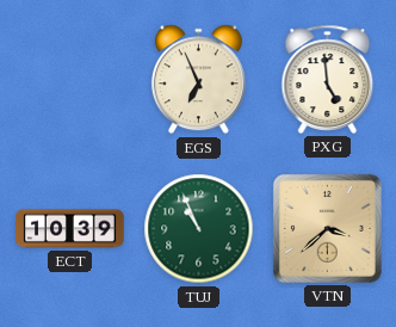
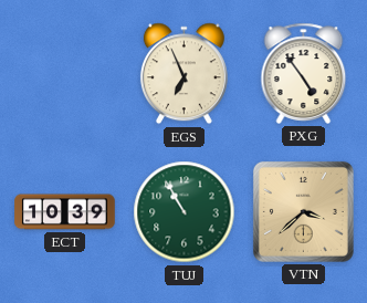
PXG: 4:59 -> 4:54
TUJ: 10:56 -> 10:55
